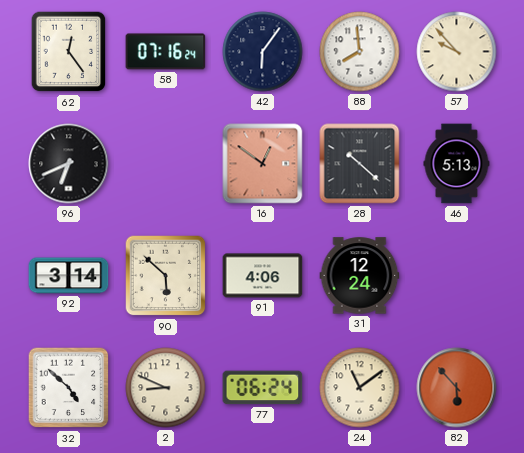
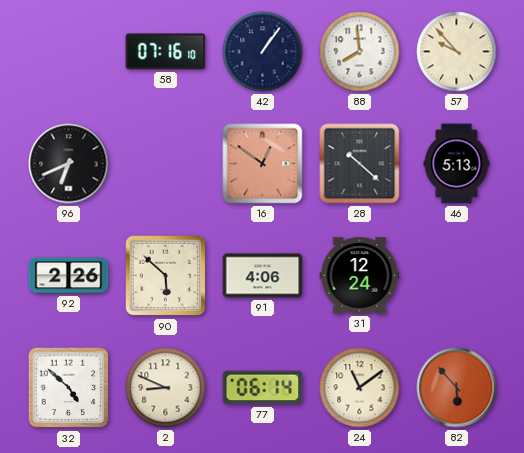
62: 12:24 -> none
58: 07:16:24 -> 07:16:10
42: 6:06 -> 1:06
92: 3:14 -> 2:26
77: 06:24 -> 06:14
